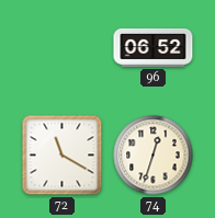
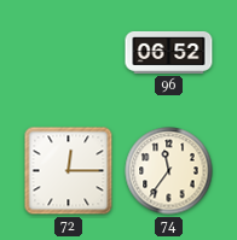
72: 11:20 -> 12:15
74: 12:33 -> 11:36
